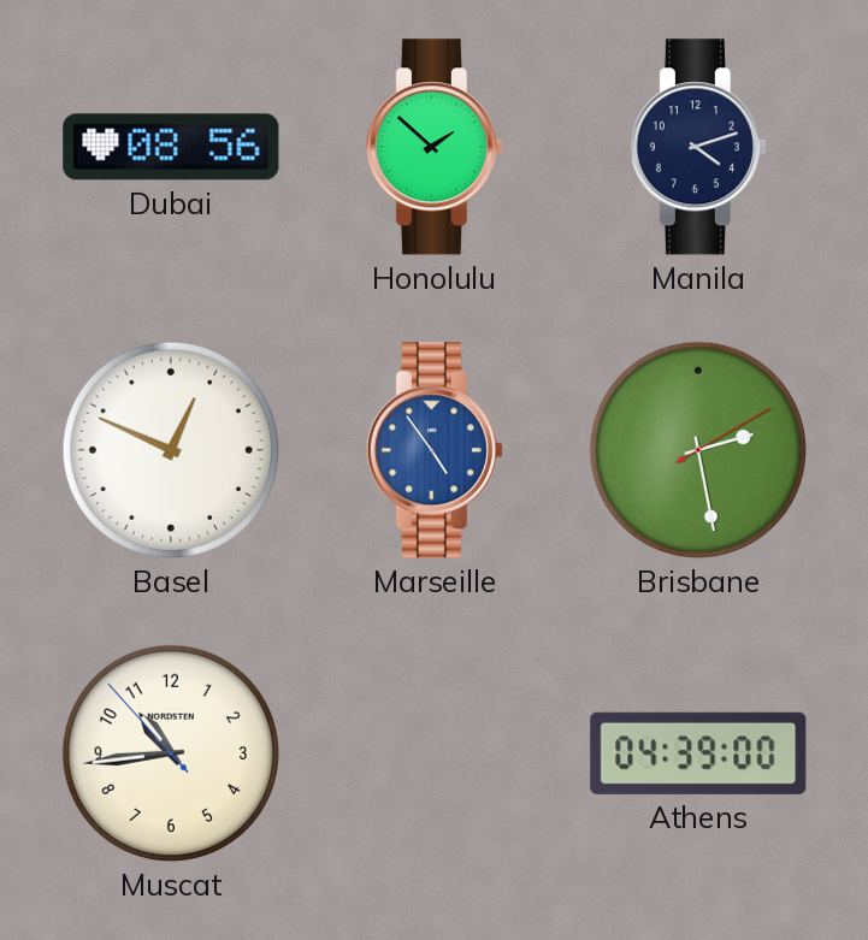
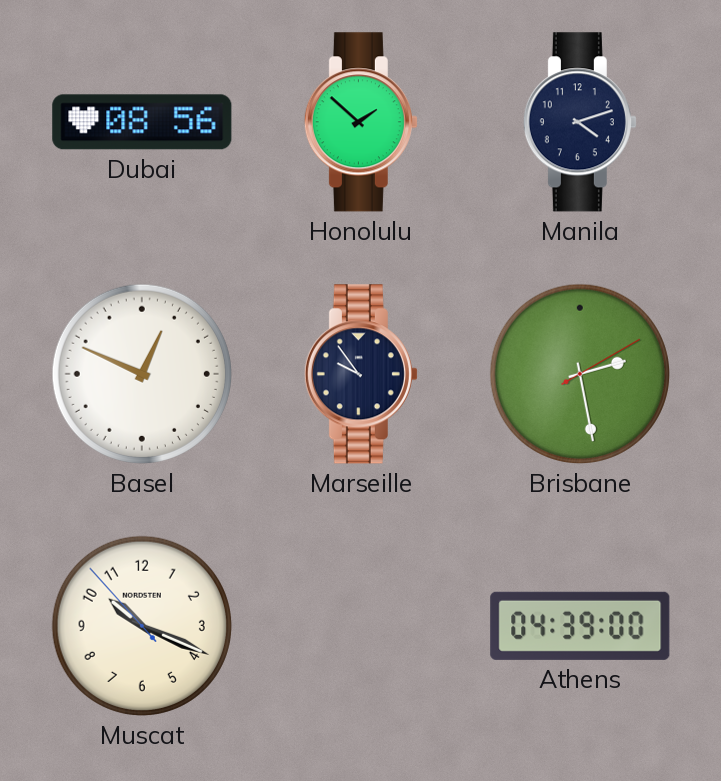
Marseille: 4:54 -> 9:54
Marseille dial: blue -> navy
Muscat: 10:43 -> 10:18
